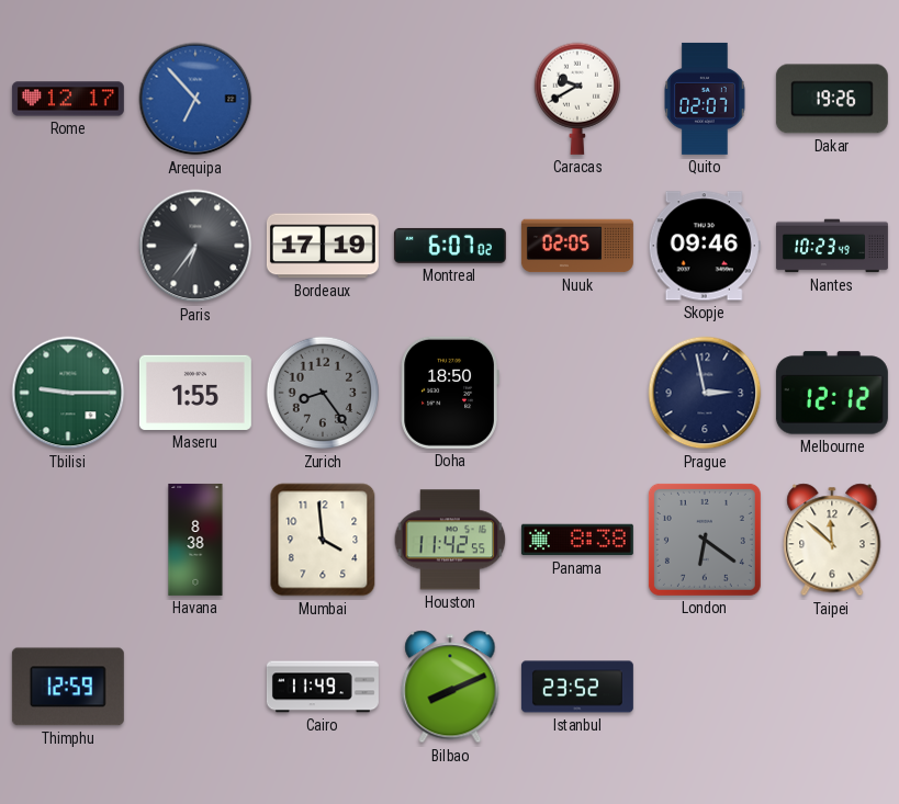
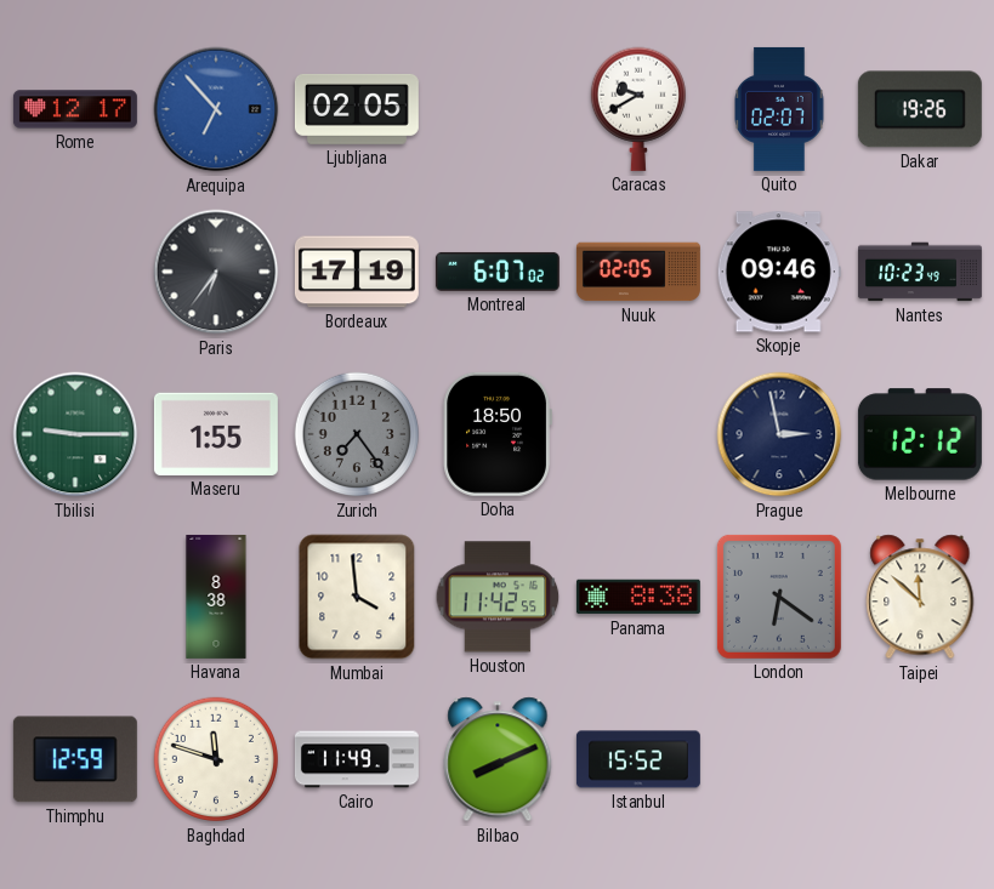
Ljubljana: none -> 02:05
Zurich: 8:24 -> 7:24
Baghdad: none -> 11:48
Istanbul: 23:52 -> 15:52
